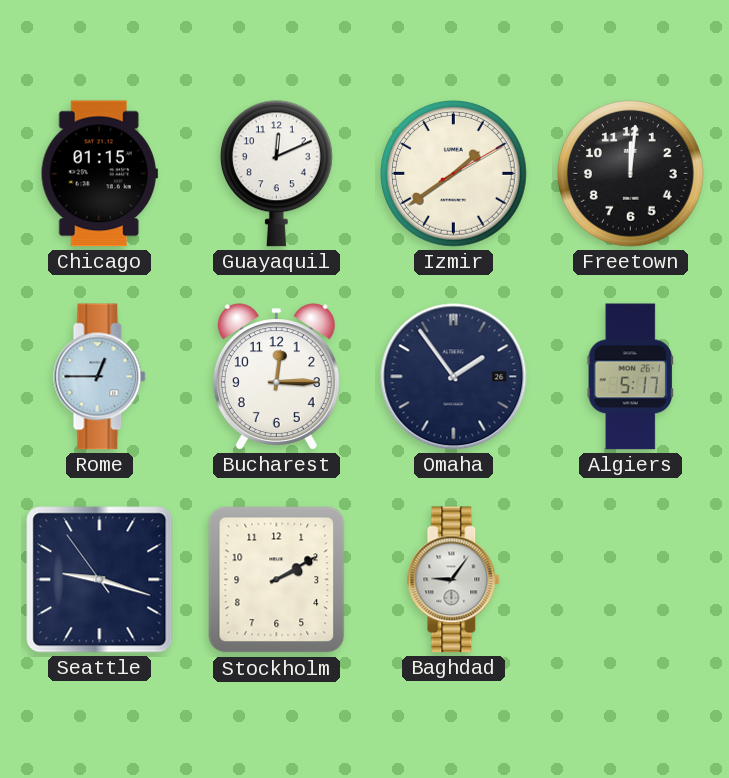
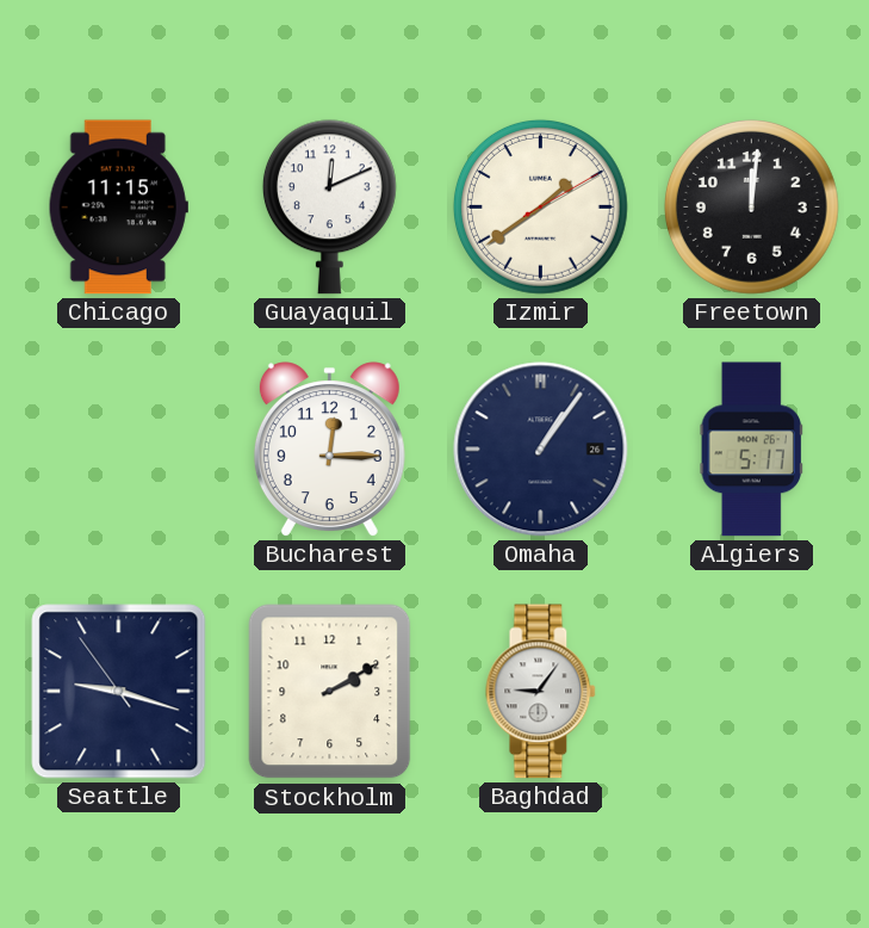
Chicago: 01:15 -> 11:15
Rome: 12:45 -> none
Omaha: 1:54 -> 1:06
